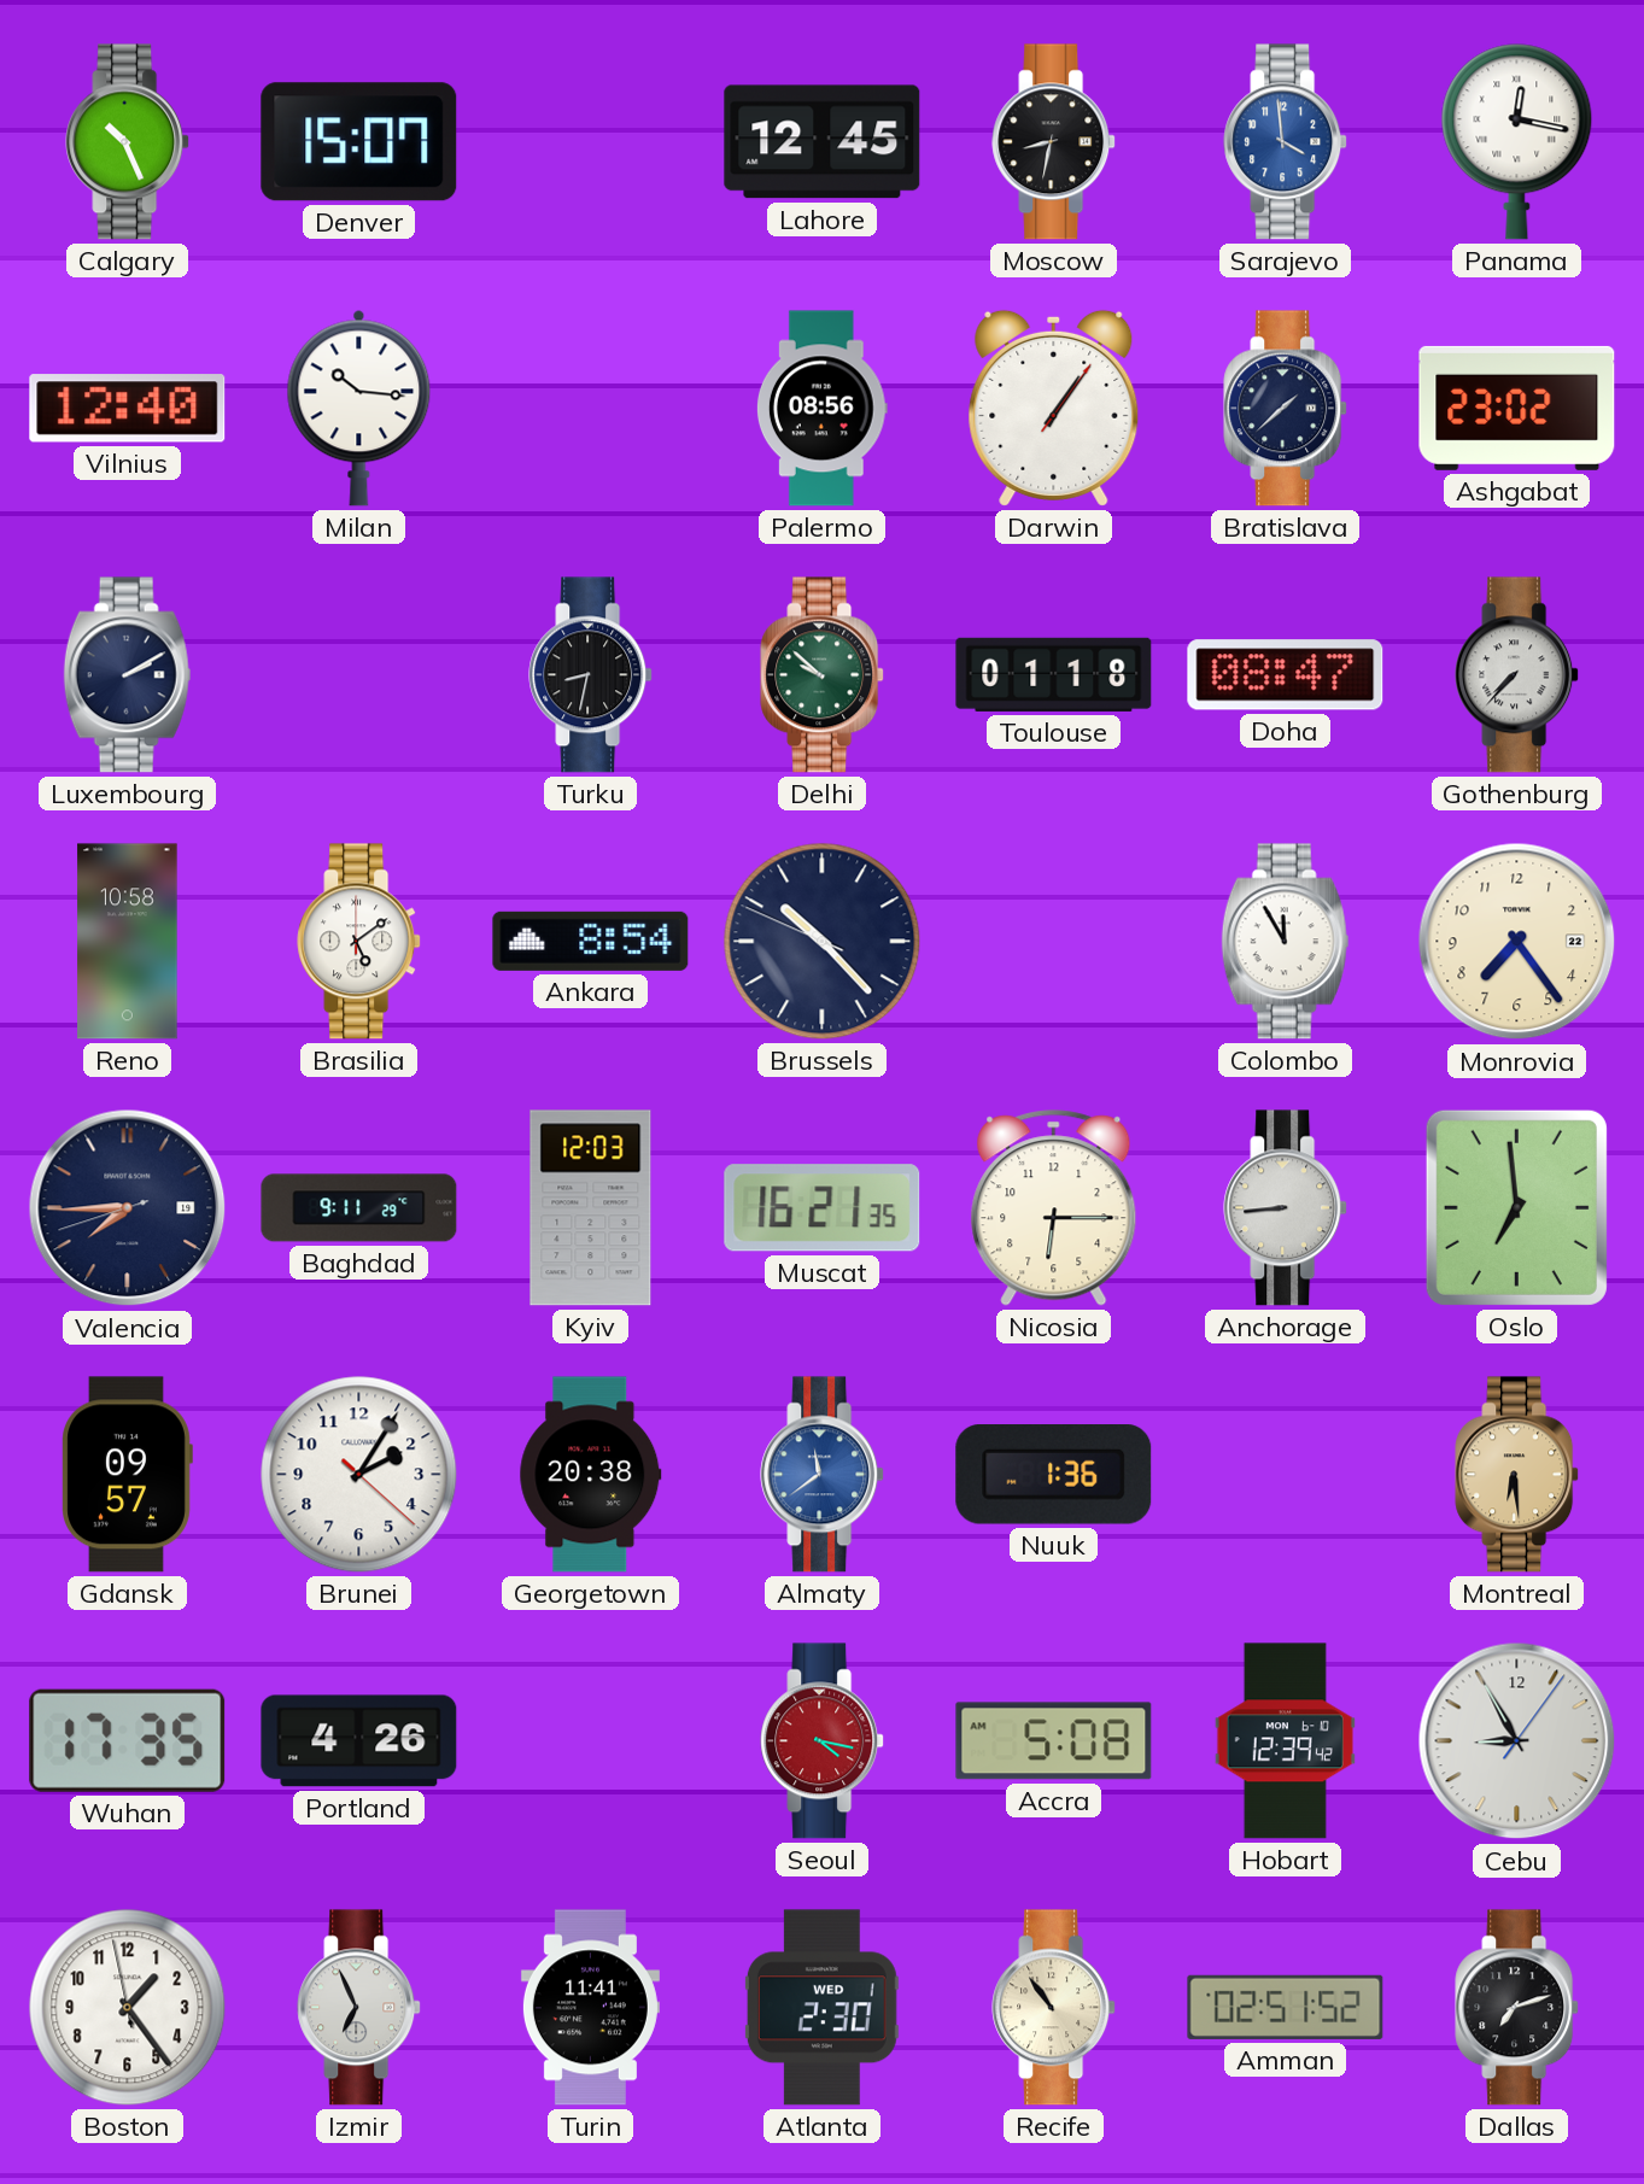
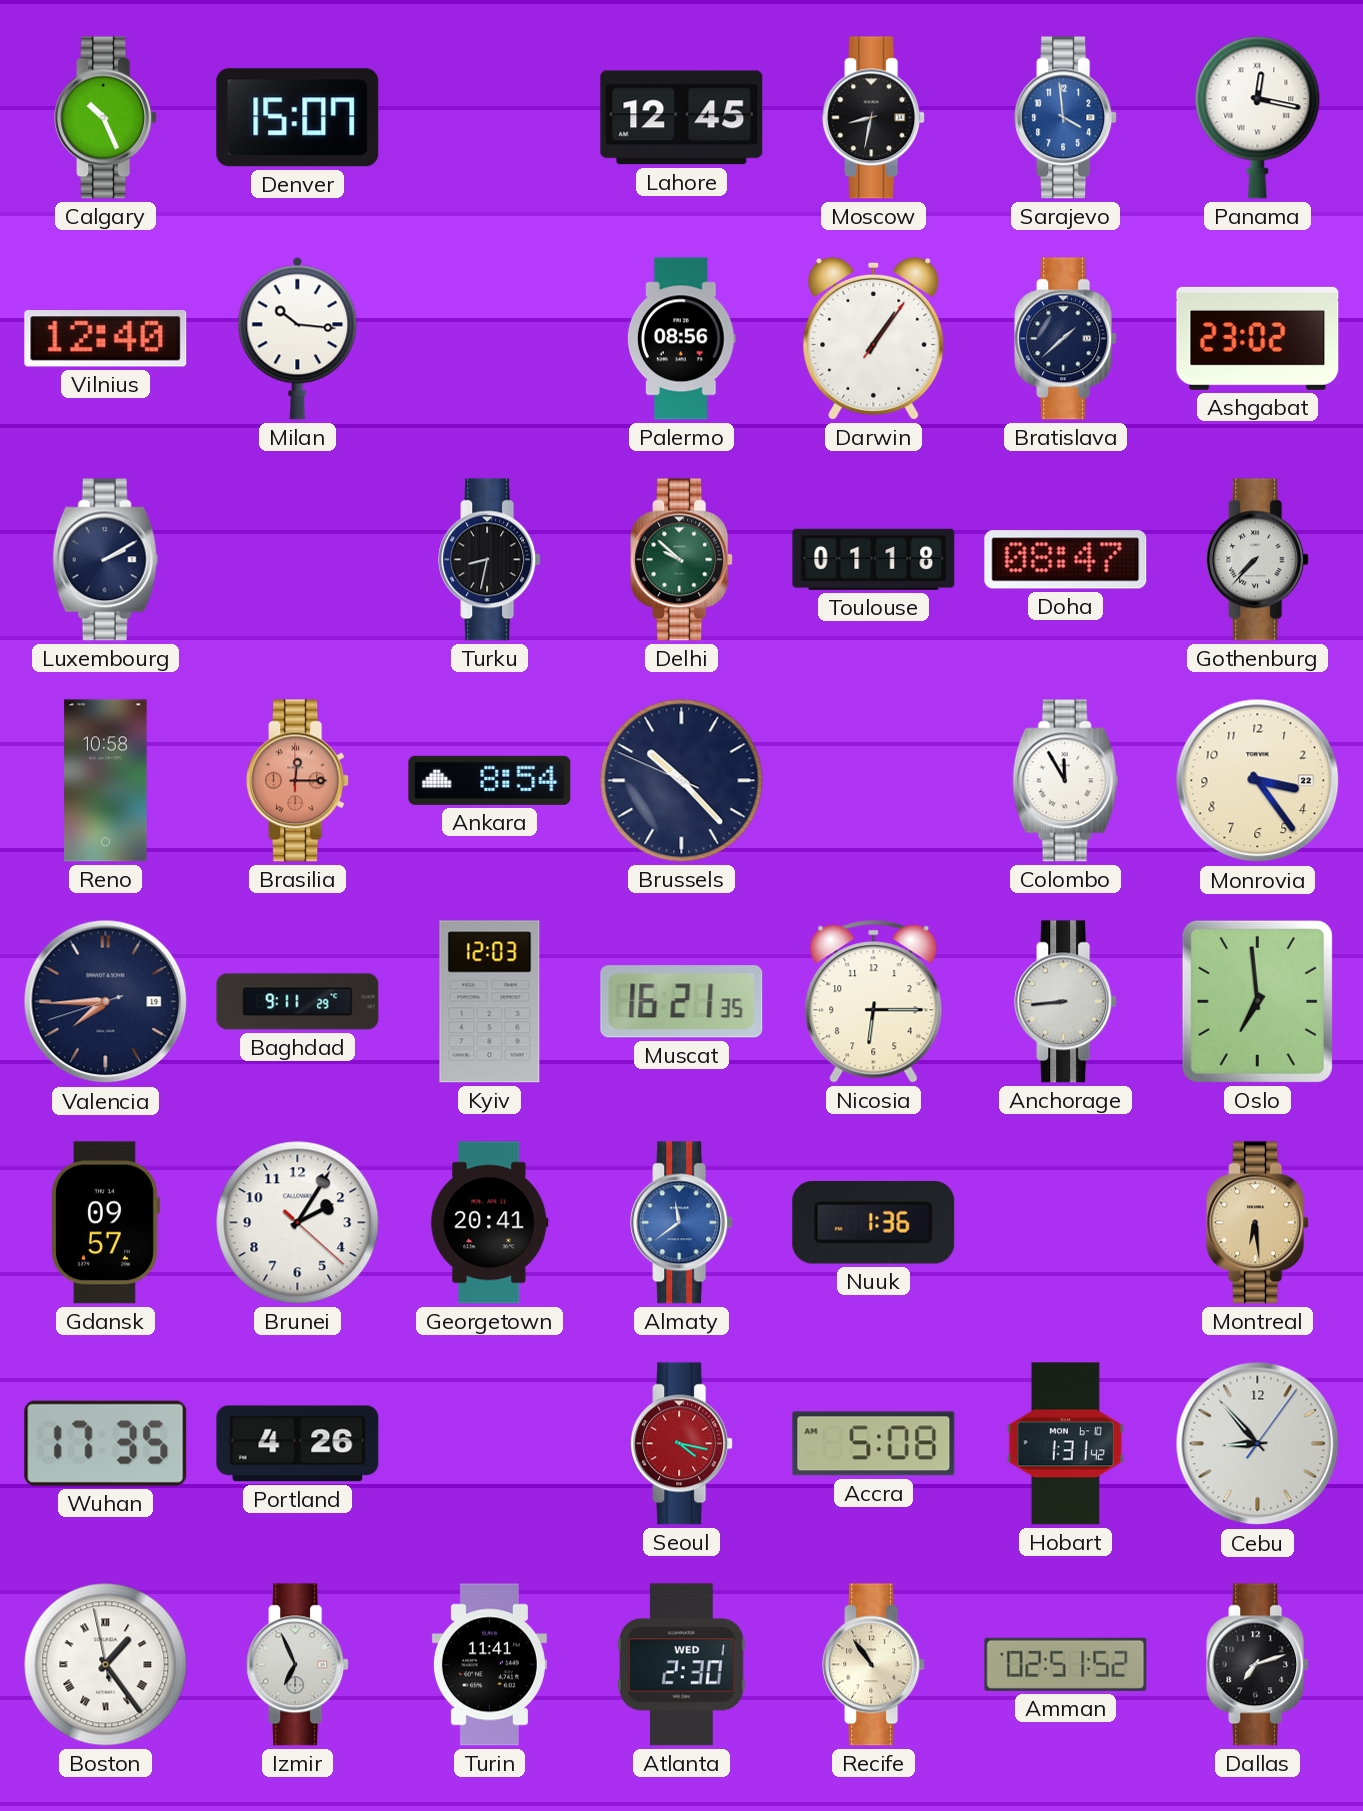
Brasilia: 5:09 -> 12:15
Brasilia dial: white -> salmon
Monrovia: 7:24 -> 3:24
Georgetown: 20:38 -> 20:41
Hobart: 12:39 -> 1:31
Cebu: 8:55 -> 8:53
Boston numerals: Arabic -> Roman
